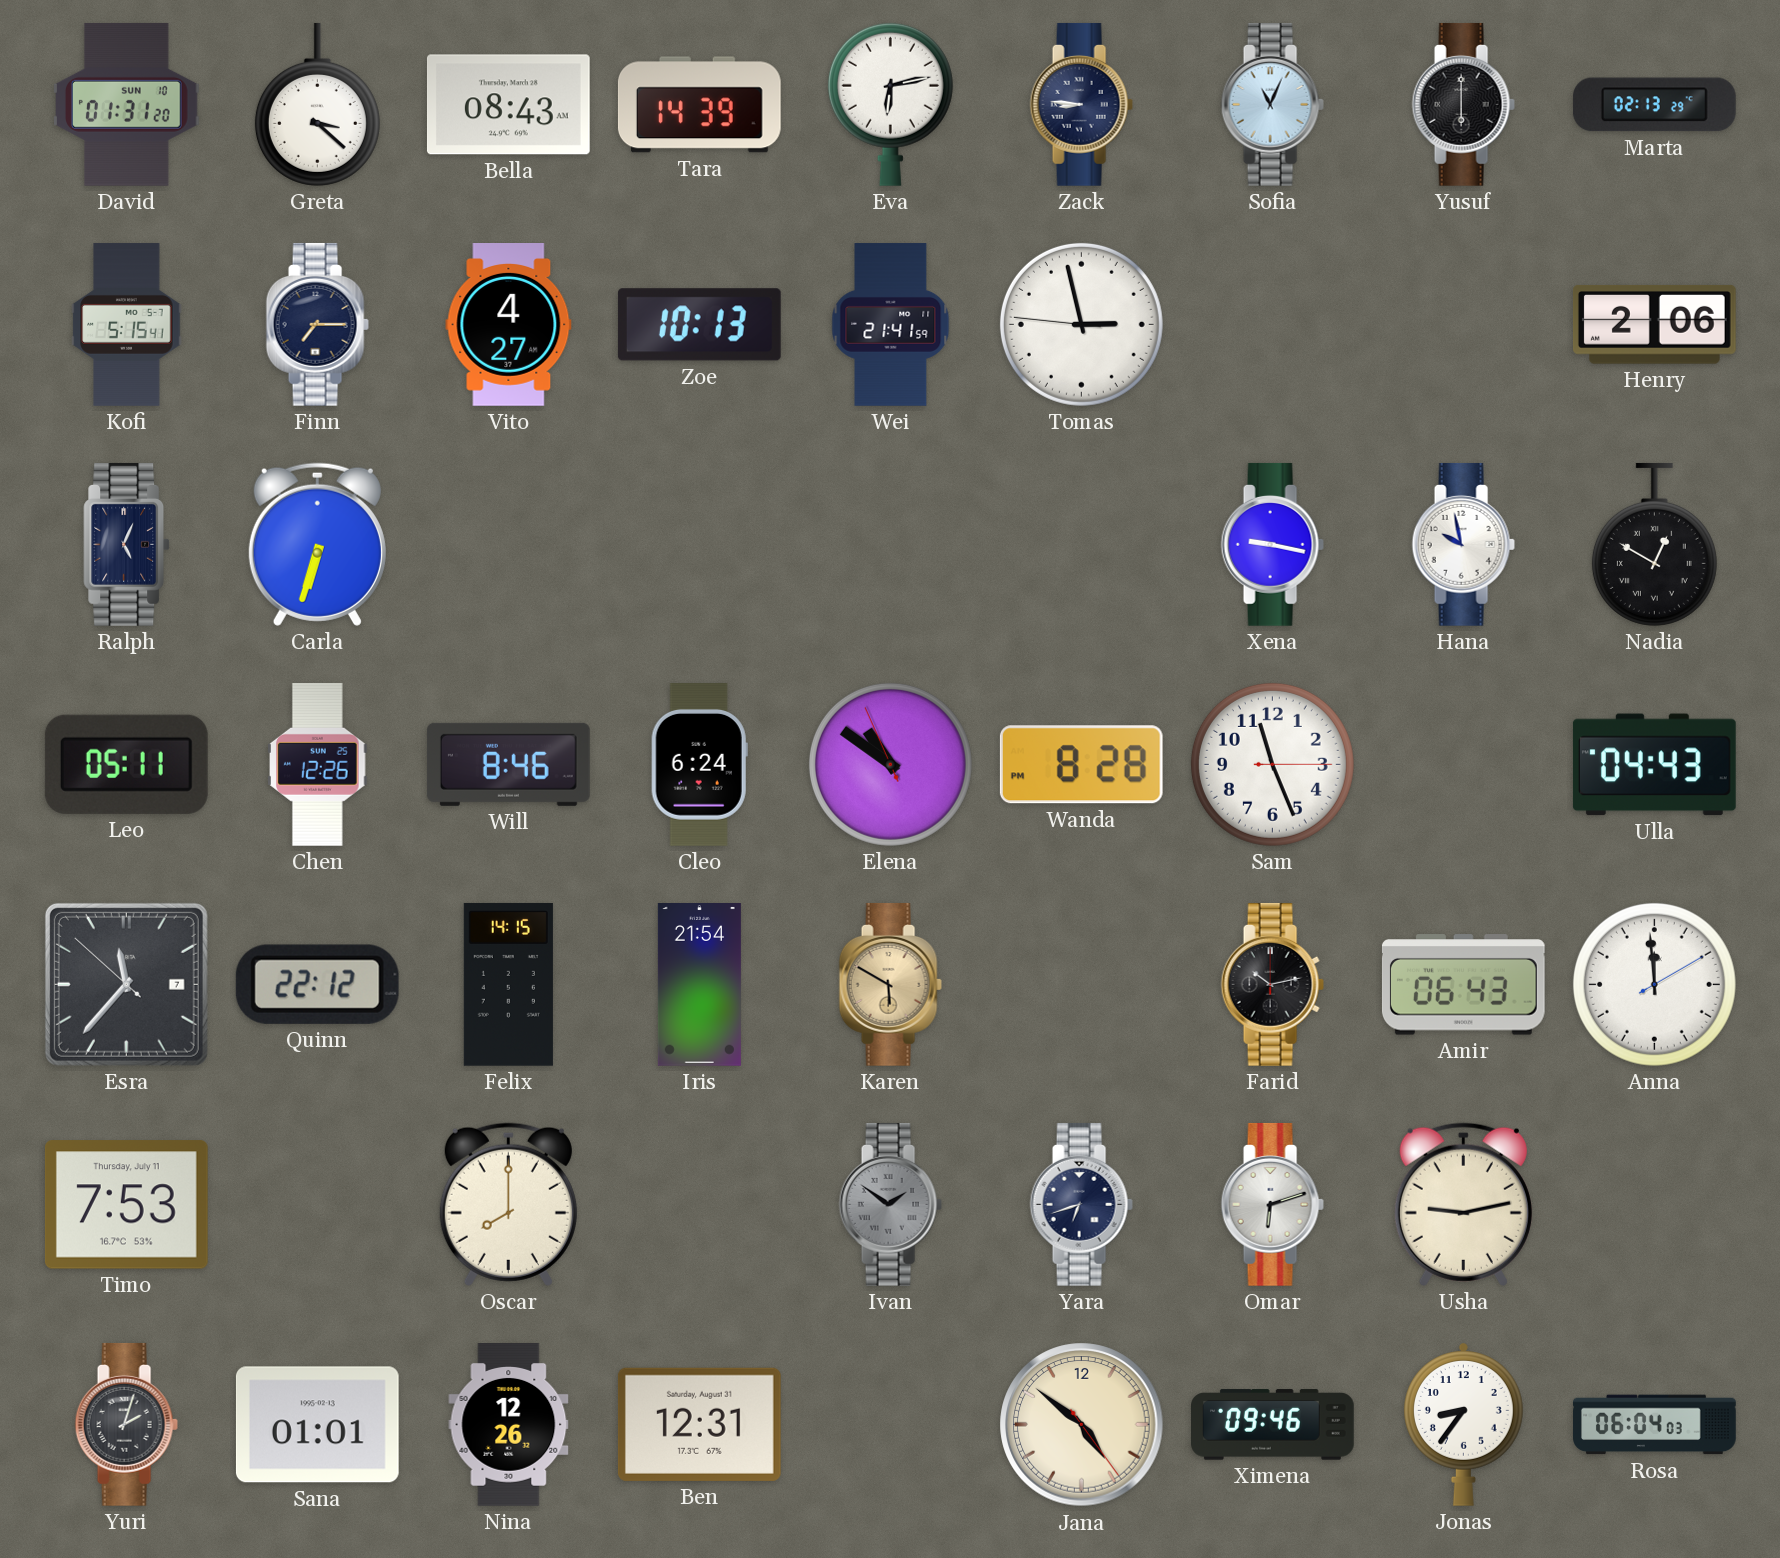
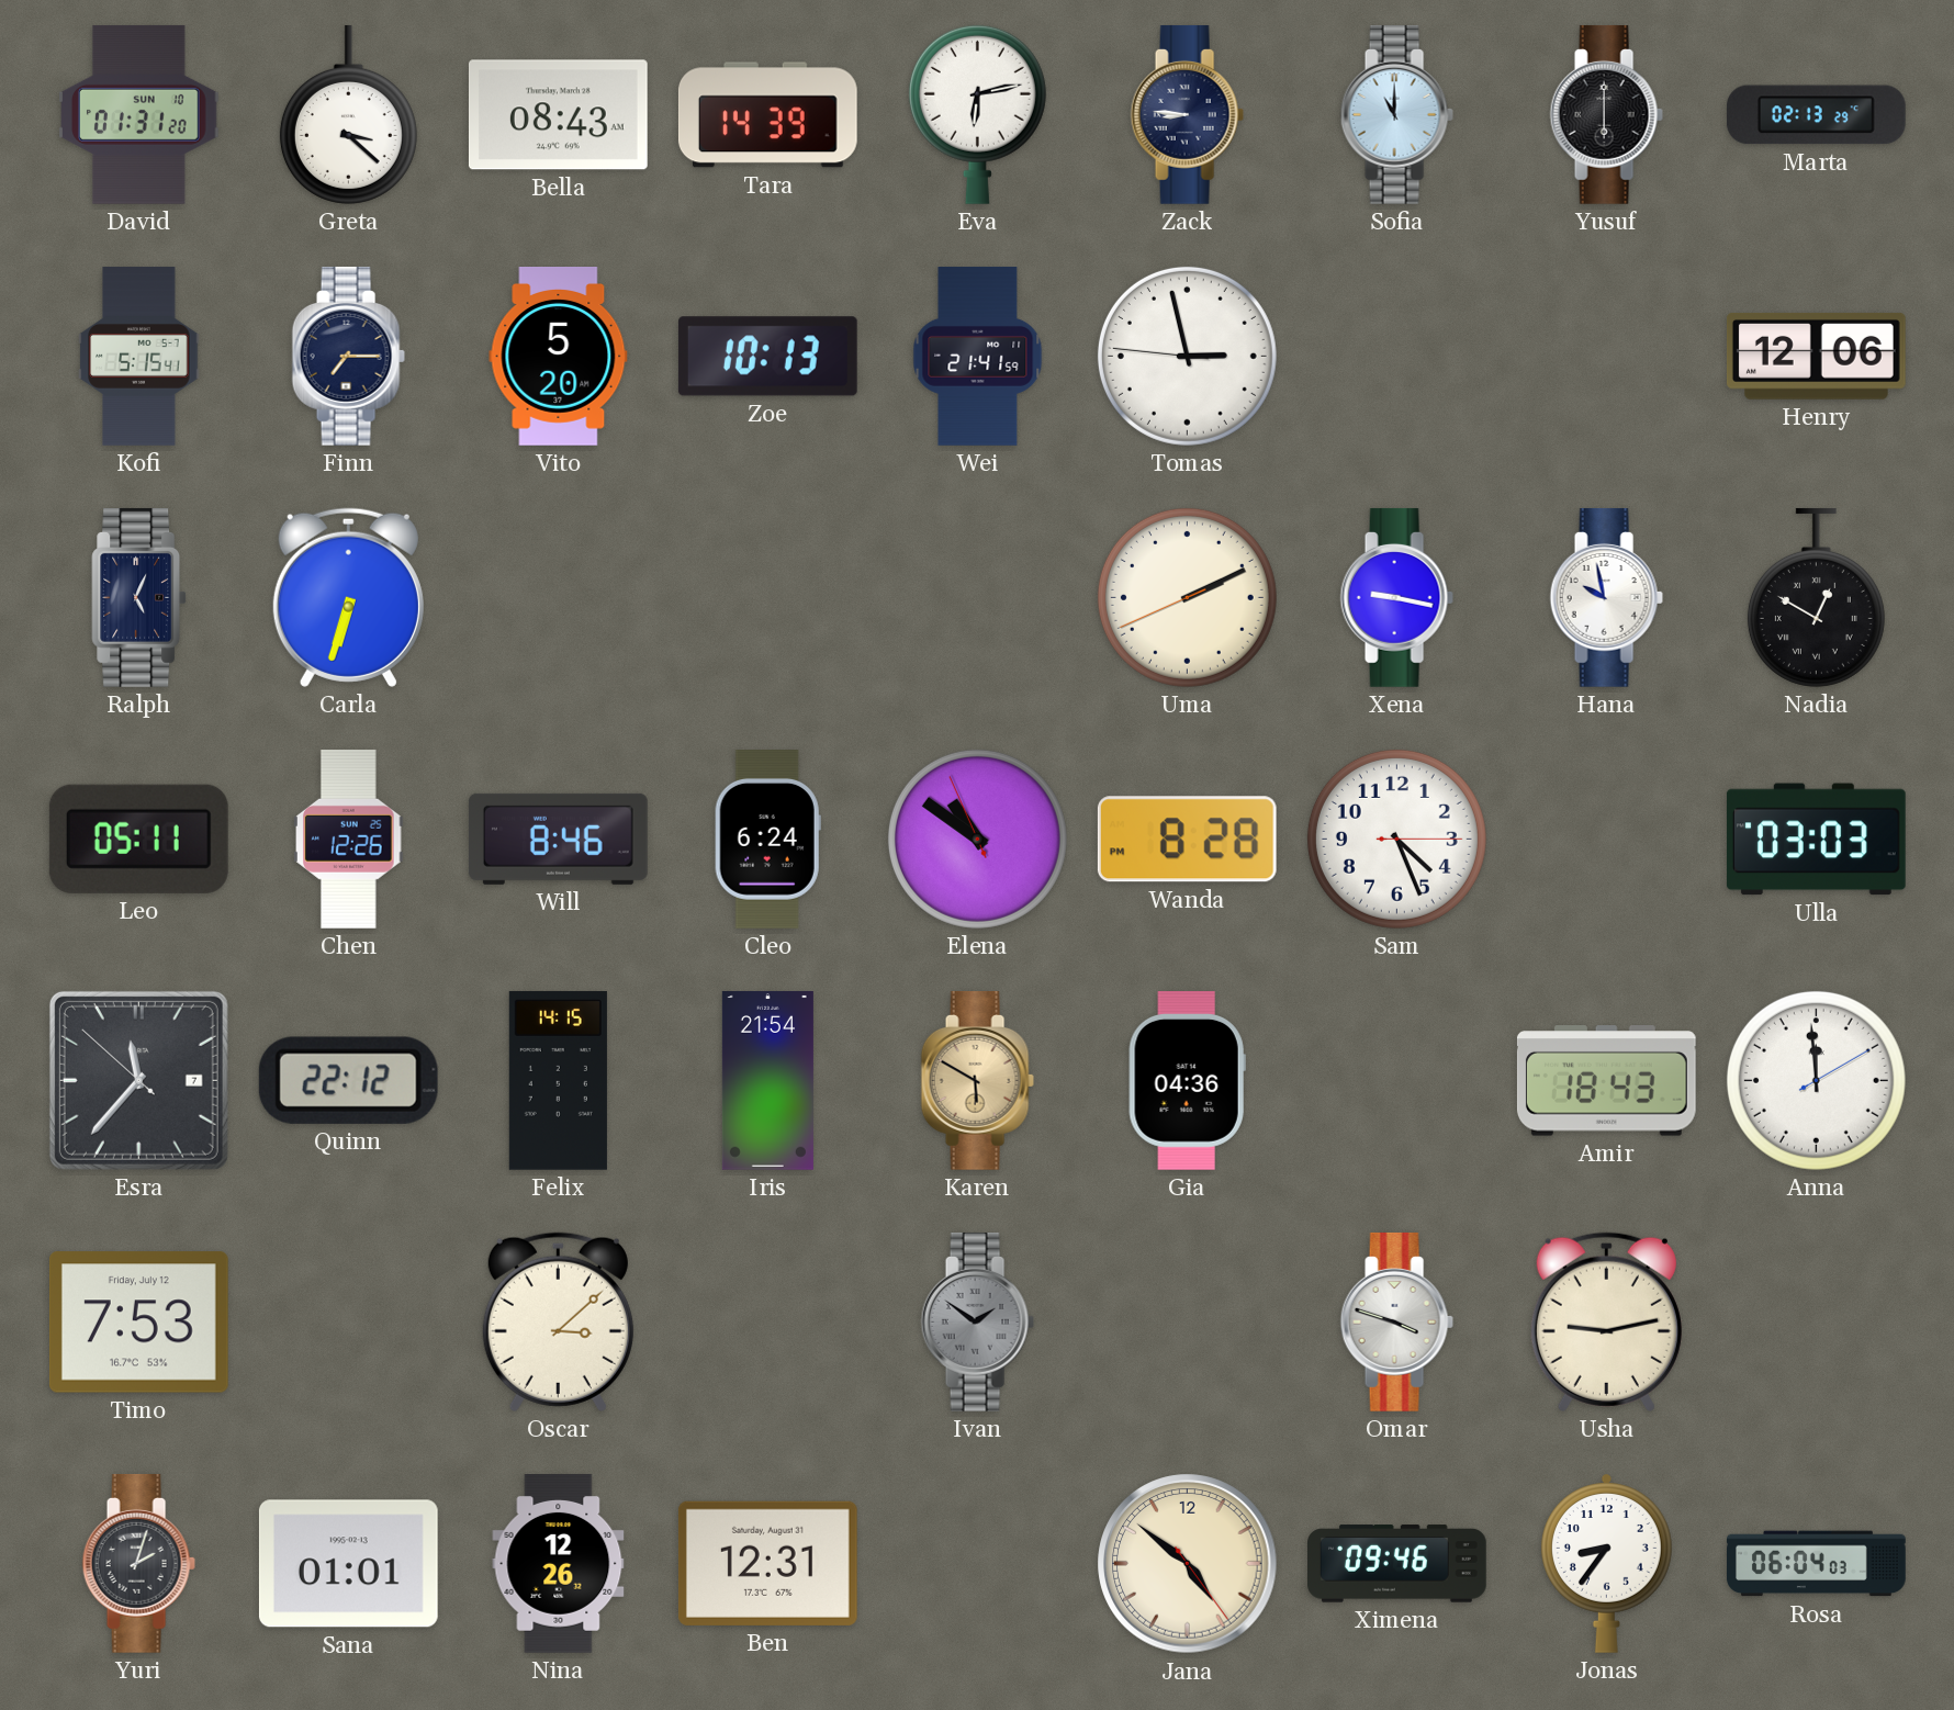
Sofia: 11:04 -> 11:00
Vito: 4:27 -> 5:20
Henry: 2:06 -> 12:06
Uma: none -> 2:10
Sam: 11:26 -> 4:26
Ulla: 04:43 -> 03:03
Gia: none -> 04:36
Farid: 10:13 -> none
Amir: 06:43 -> 18:43
Timo date: Thursday, July 11 -> Friday, July 12
Oscar: 8:00 -> 3:08
Yara: 6:42 -> none
Omar: 6:12 -> 3:48
